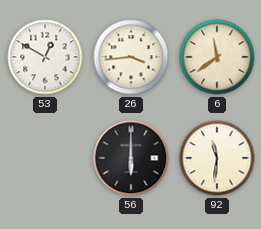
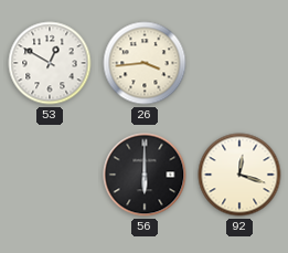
6: 11:39 -> none
92: 11:31 -> 12:18
